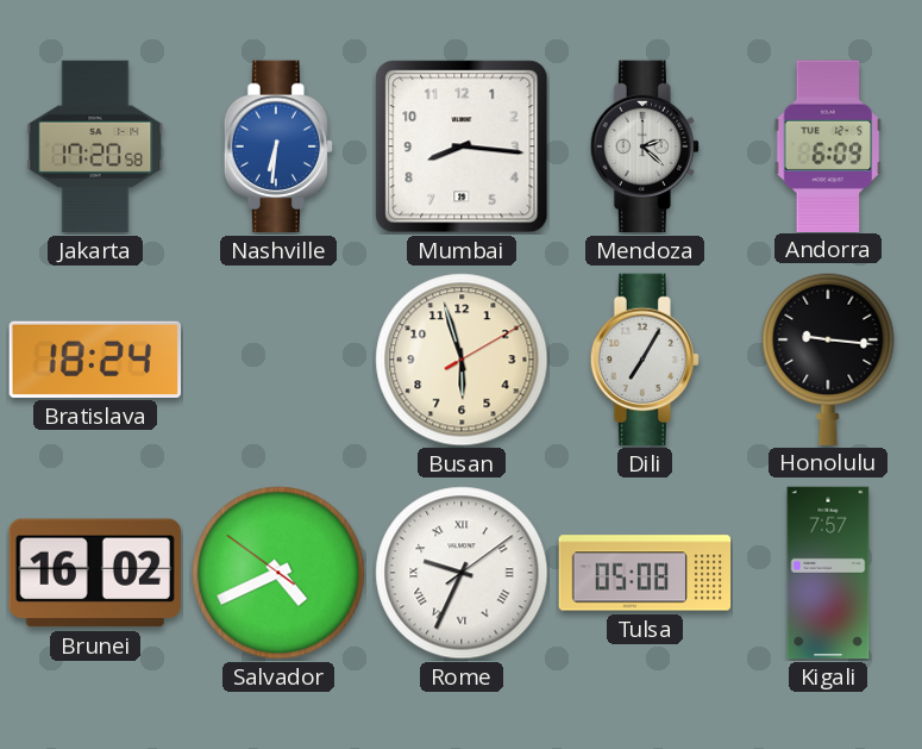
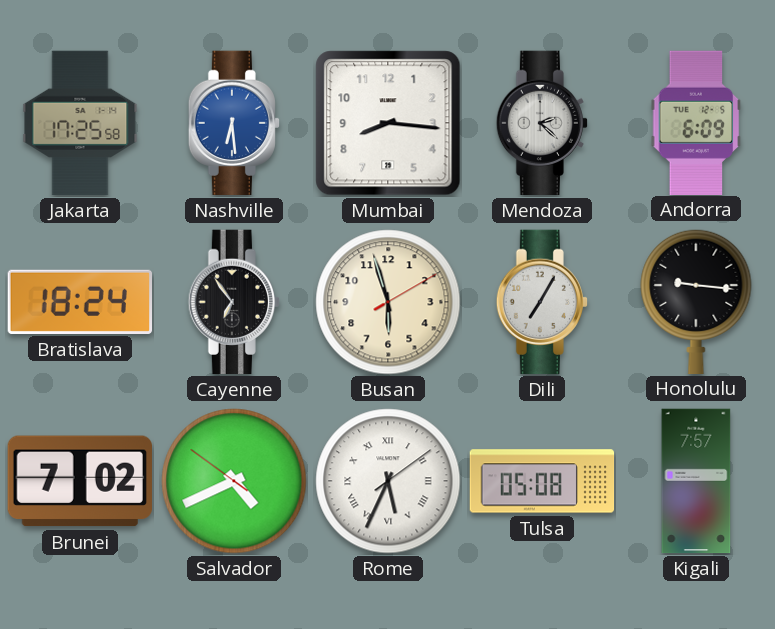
Jakarta: 17:20 -> 17:25
Nashville: 6:31 -> 6:29
Cayenne: none -> 6:54
Brunei: 16:02 -> 7:02
Rome: 9:34 -> 5:34
